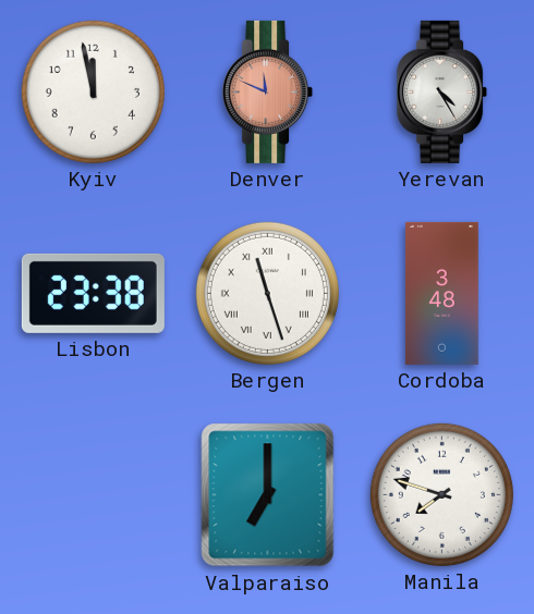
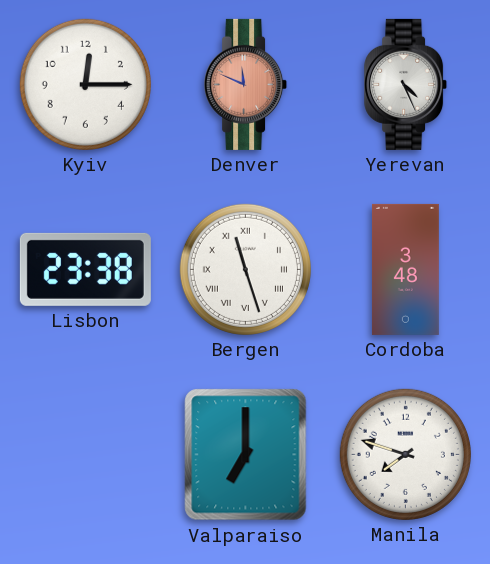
Kyiv: 11:58 -> 12:15
Yerevan: 4:25 -> 4:26
